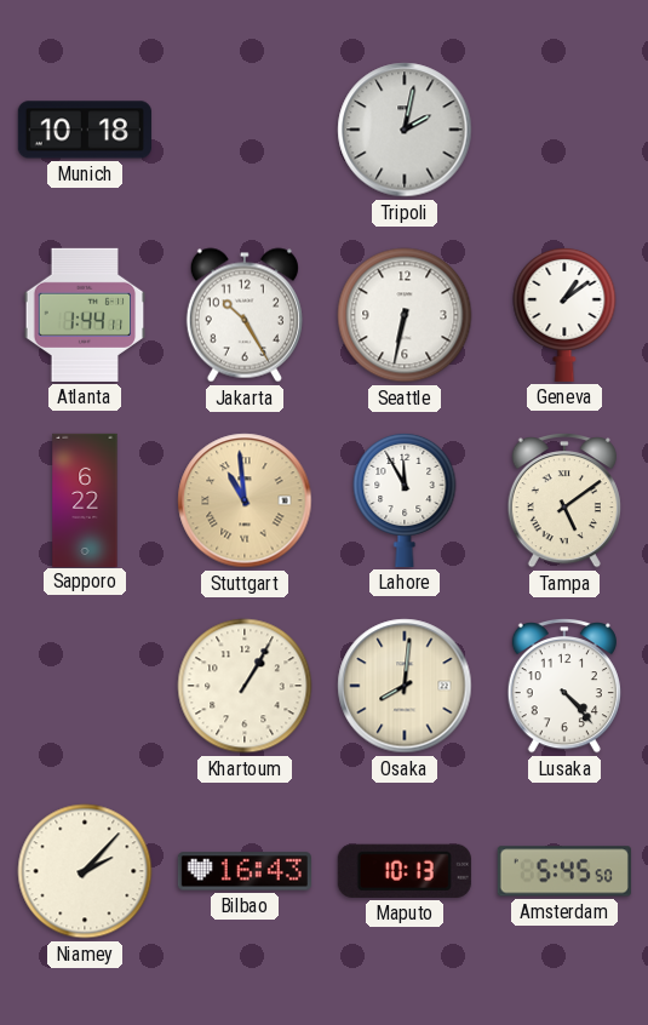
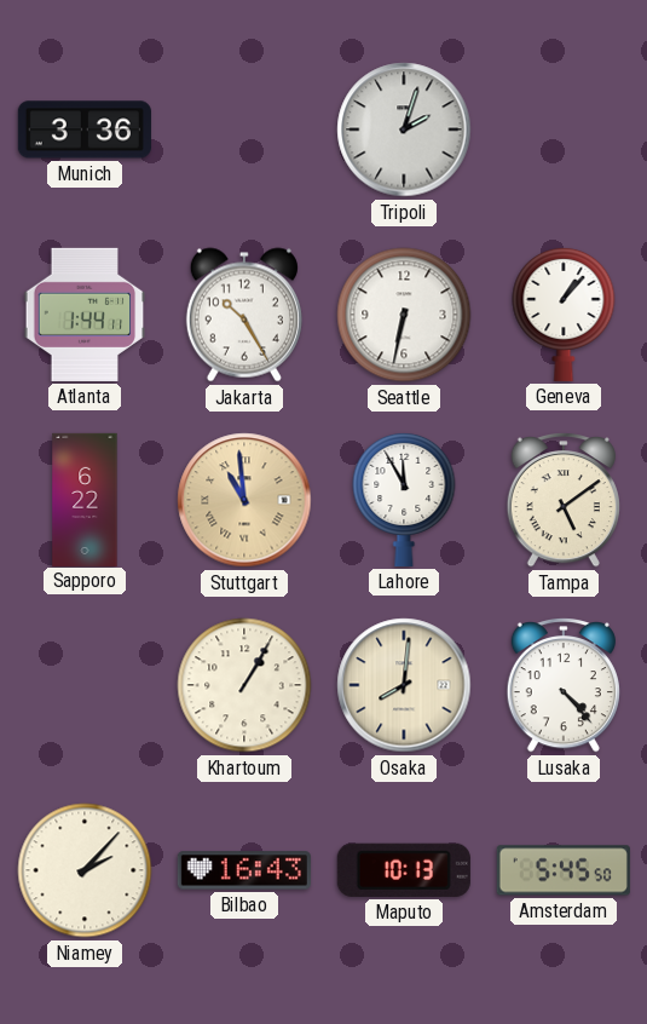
Munich: 10:18 -> 3:36
Tripoli: 2:02 -> 2:03
Geneva: 1:09 -> 1:07
